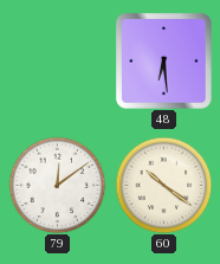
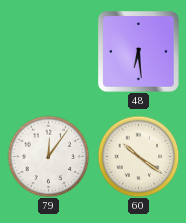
79: 12:09 -> 12:06
